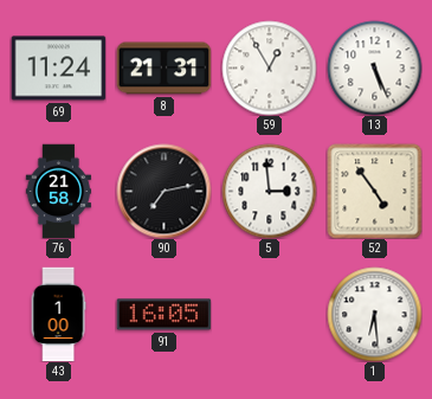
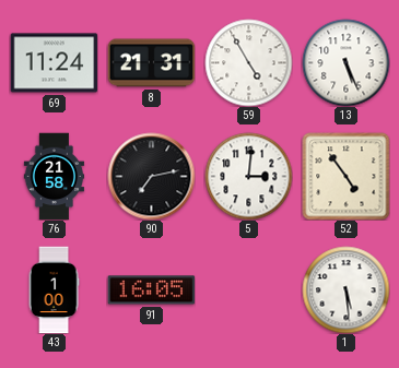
59: 12:55 -> 4:55
5: 2:59 -> 3:01
1: 6:29 -> 5:29
